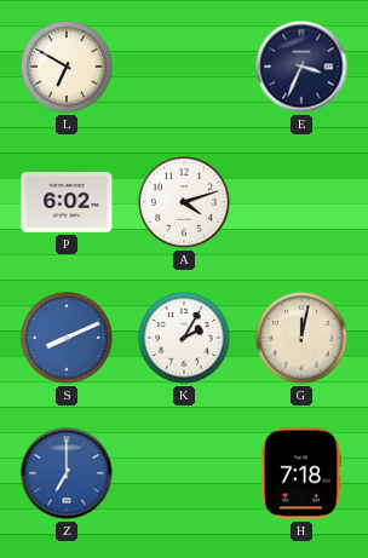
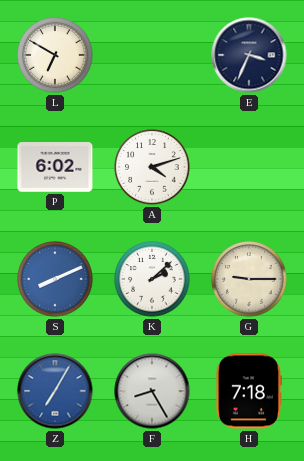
K: 2:05 -> 2:08
G: 12:02 -> 9:15
Z: 7:00 -> 7:05
F: none -> 8:25
